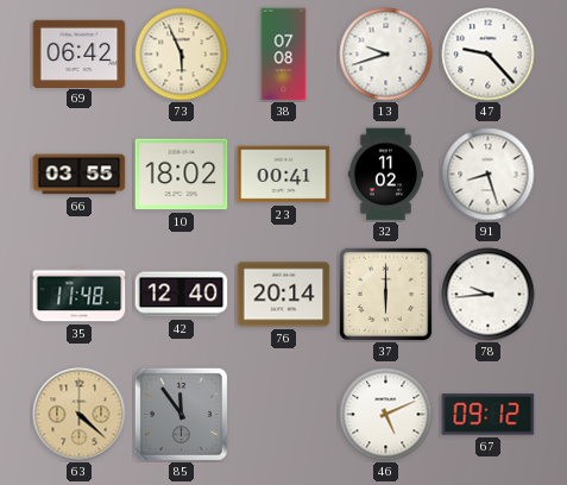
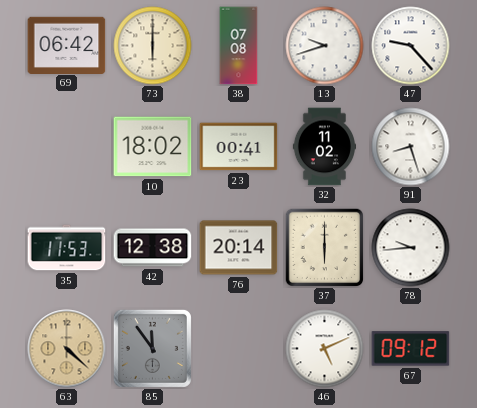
73: 5:56 -> 6:00
66: 03:55 -> none
35: 11:48 -> 11:53
42: 12:40 -> 12:38
